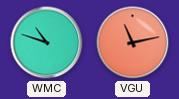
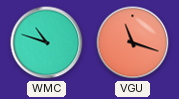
VGU: 11:13 -> 11:18
